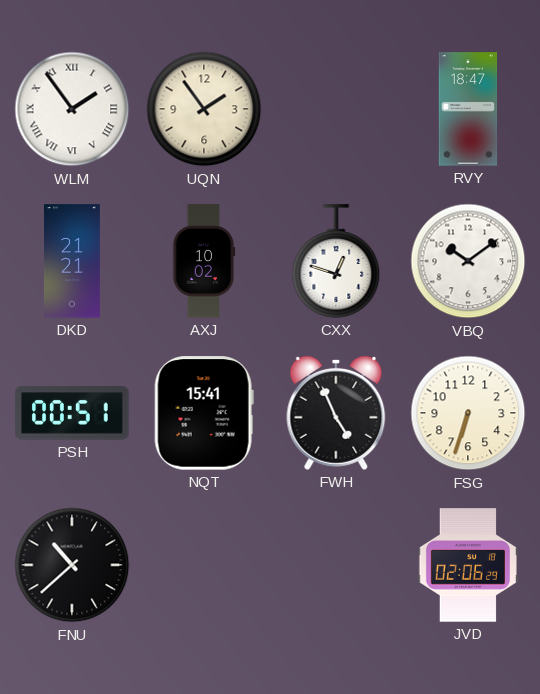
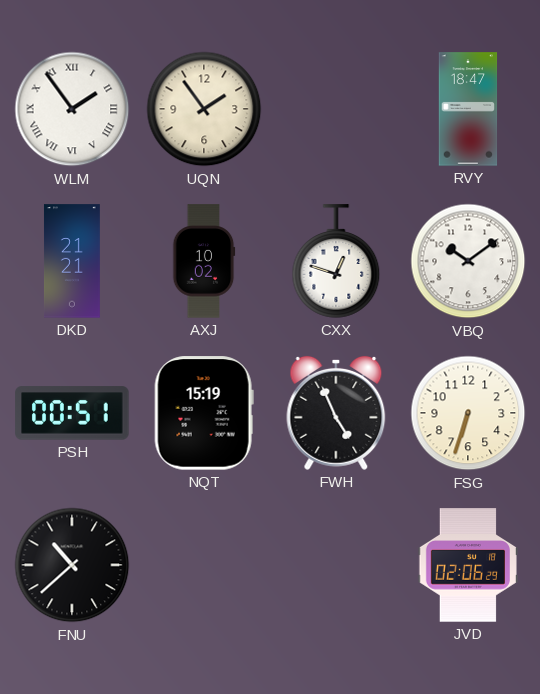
NQT: 15:41 -> 15:19
